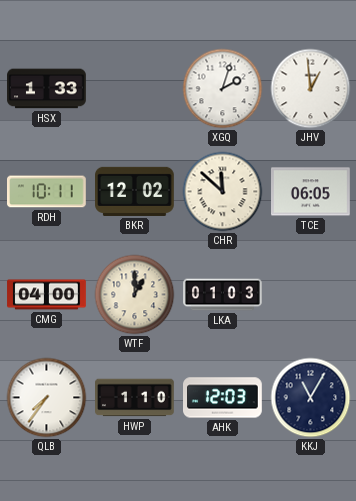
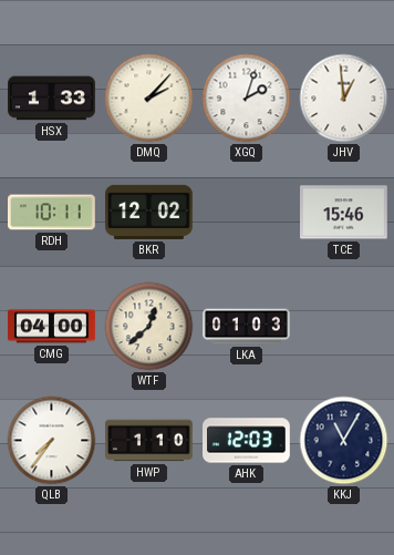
DMQ: none -> 2:07
CHR: 11:52 -> none
TCE: 06:05 -> 15:46
WTF: 1:00 -> 12:38
